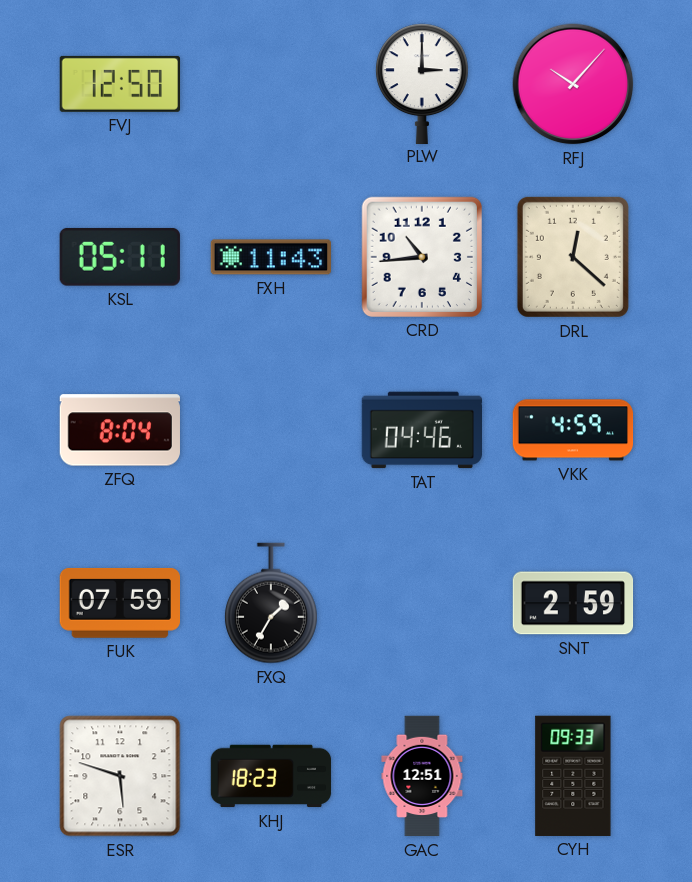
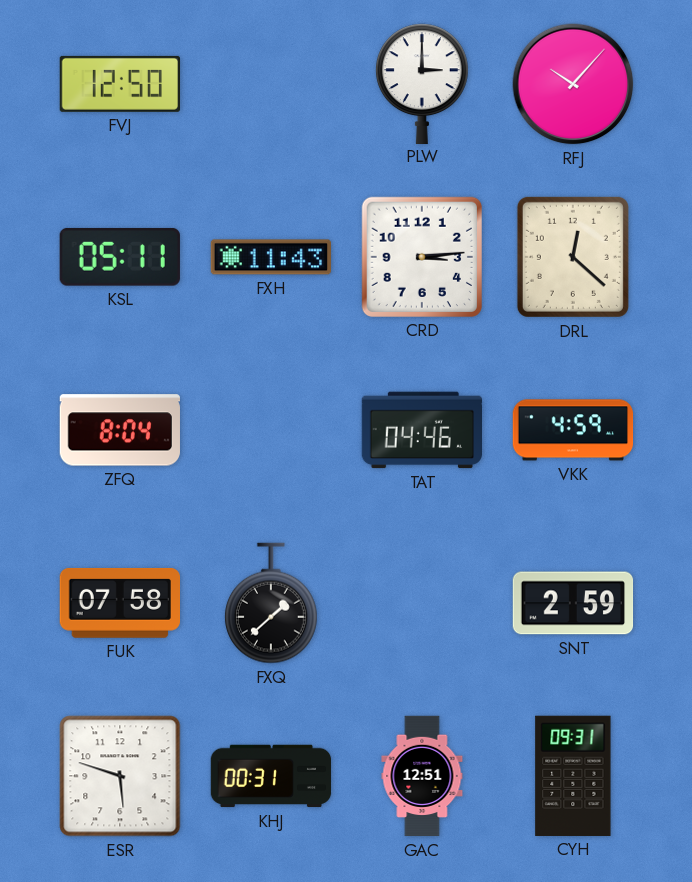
CRD: 10:44 -> 3:14
FUK: 07:59 -> 07:58
FXQ: 1:35 -> 1:38
KHJ: 18:23 -> 00:31
CYH: 09:33 -> 09:31
